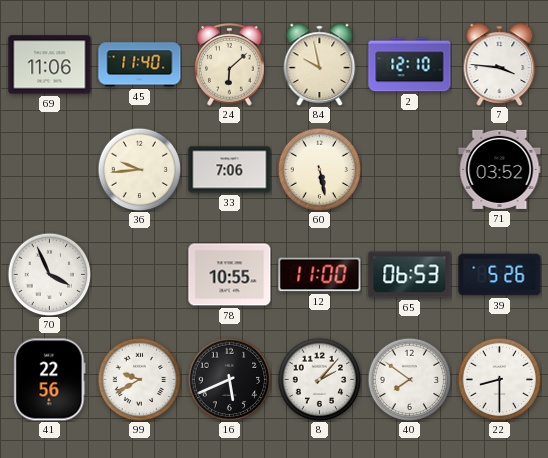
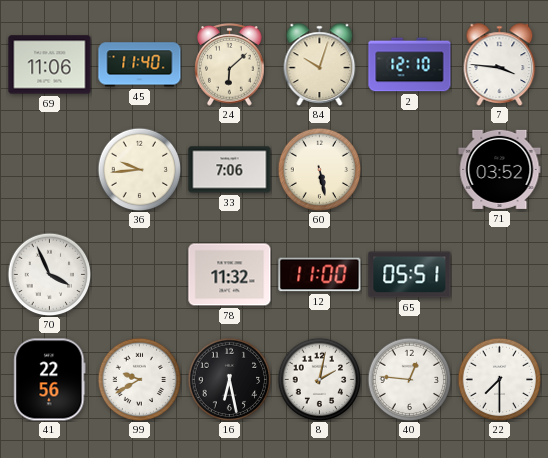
84: 9:58 -> 10:03
78: 10:55 -> 11:32
65: 06:53 -> 05:51
39: 5:26 -> none
16: 5:41 -> 6:28
8: 2:07 -> 2:02
40: 7:51 -> 12:46
22: 8:30 -> 7:30
